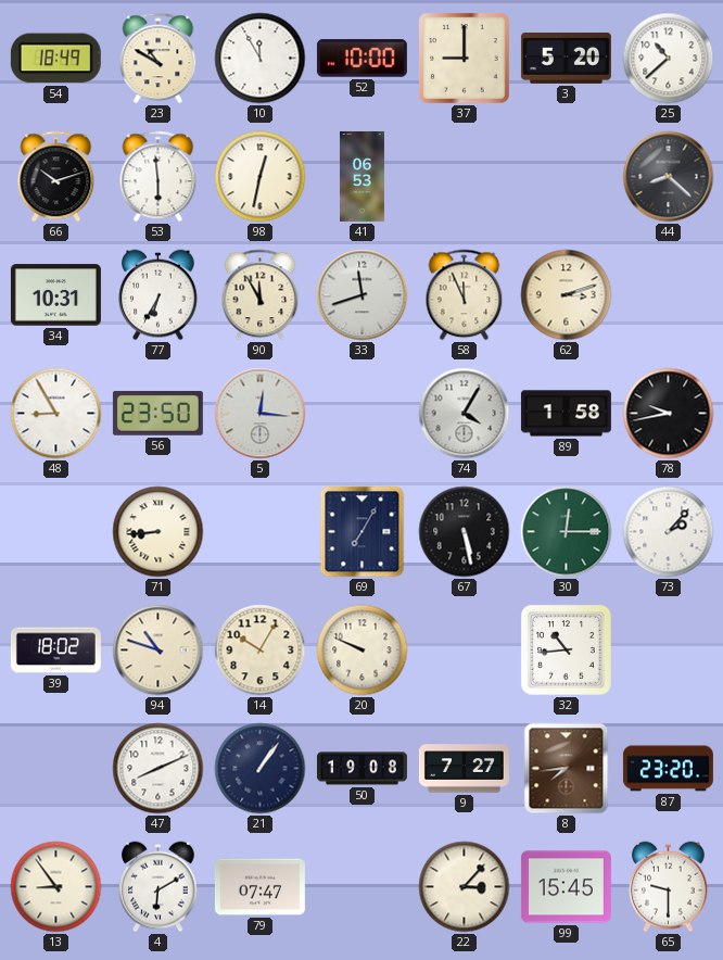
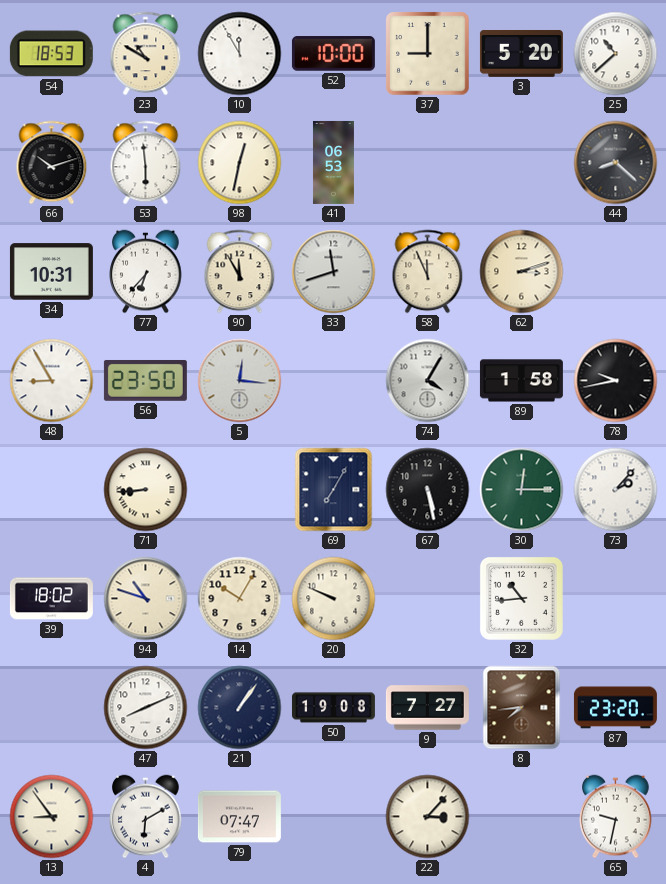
54: 18:49 -> 18:53
77: 6:35 -> 6:37
99: 15:45 -> none
65: 9:30 -> 9:32
